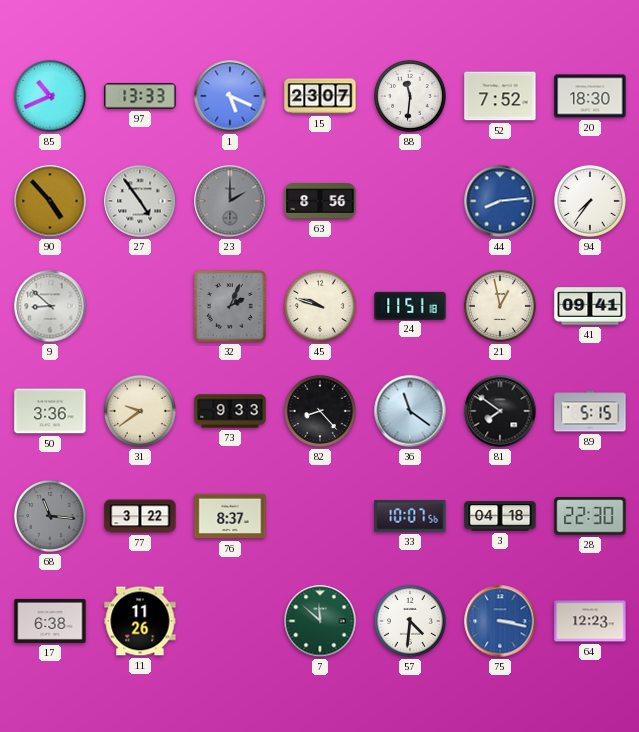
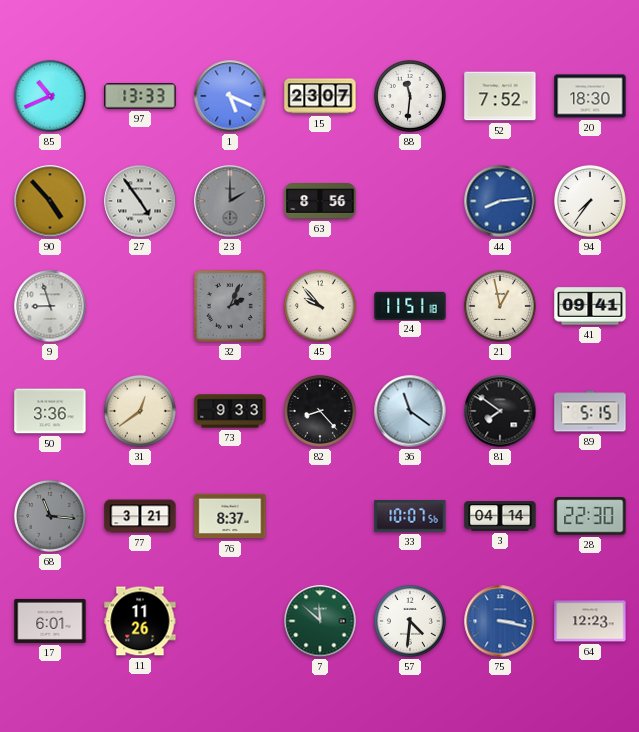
9: 8:52 -> 8:57
45: 9:48 -> 9:53
31: 9:39 -> 12:39
77: 3:22 -> 3:21
3: 04:18 -> 04:14
17: 6:38 -> 6:01
